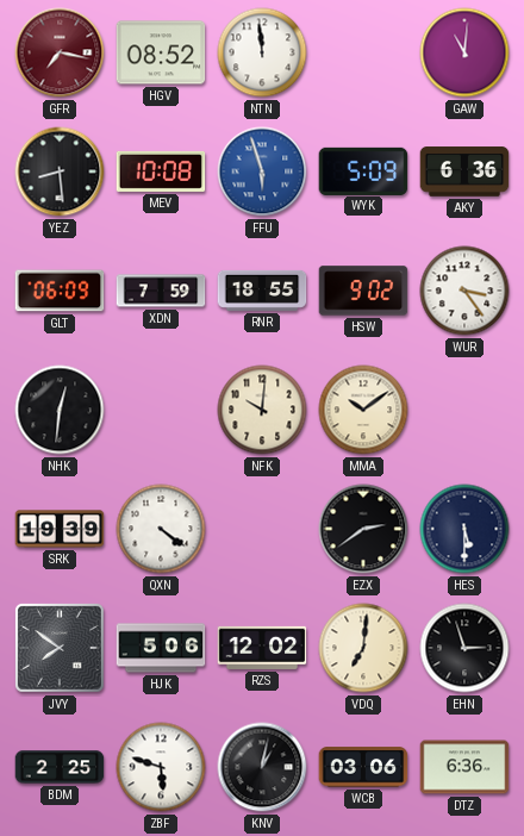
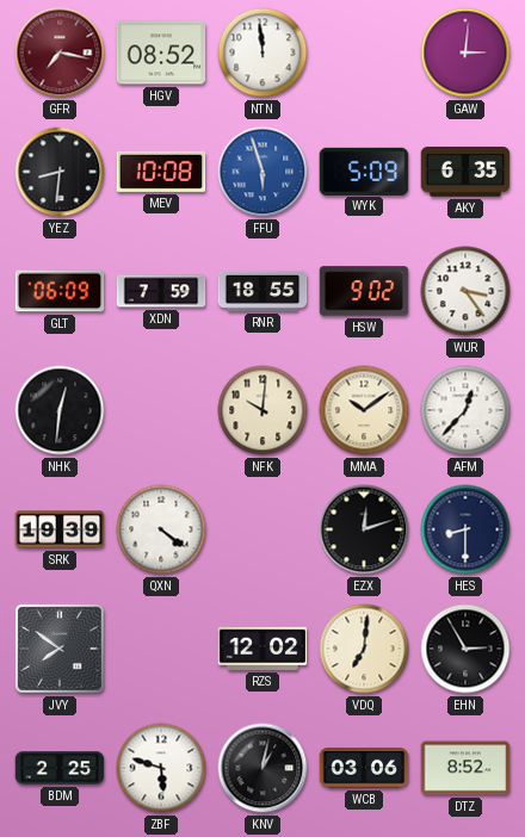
GAW: 11:01 -> 3:01
YEZ: 8:29 -> 8:31
AKY: 6:36 -> 6:35
AFM: none -> 12:37
EZX: 2:39 -> 12:12
HES: 5:30 -> 8:30
HJK: 5:06 -> none
EHN: 2:57 -> 2:55
DTZ: 6:36 -> 8:52
